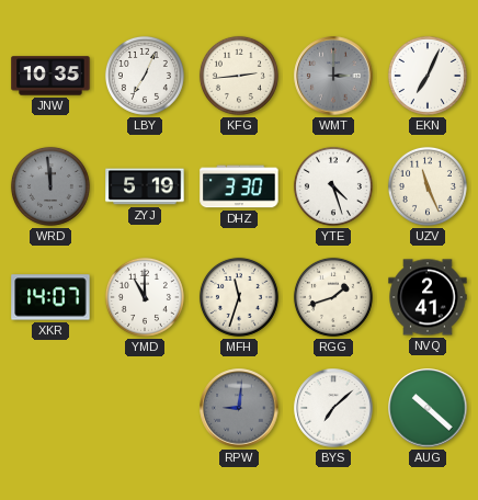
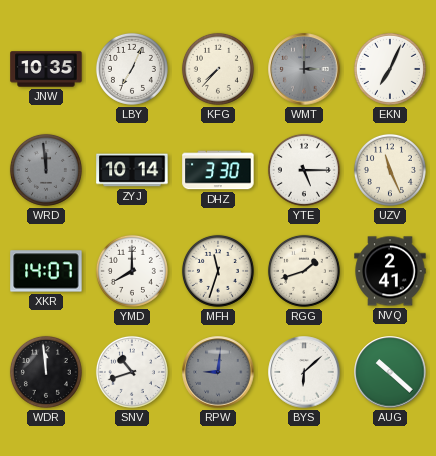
KFG: 2:44 -> 7:37
ZYJ: 5:19 -> 10:14
YTE: 4:27 -> 5:15
YMD: 11:00 -> 8:00
WDR: none -> 11:59
SNV: none -> 10:42
BYS: 7:08 -> 6:08
